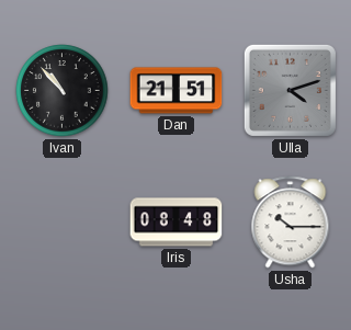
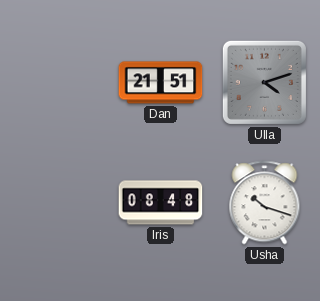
Ivan: 10:53 -> none
Usha: 10:15 -> 10:18
